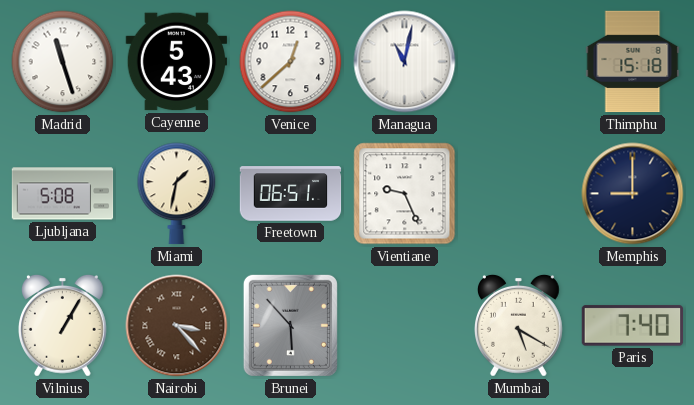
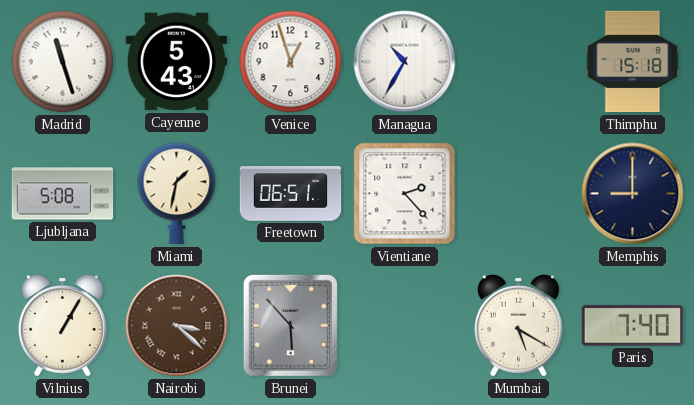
Venice: 12:38 -> 12:57
Managua: 11:02 -> 10:35
Vientiane: 9:26 -> 2:23
Nairobi: 3:23 -> 3:22
